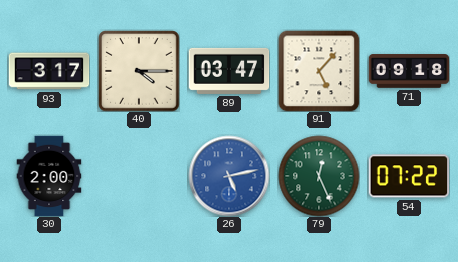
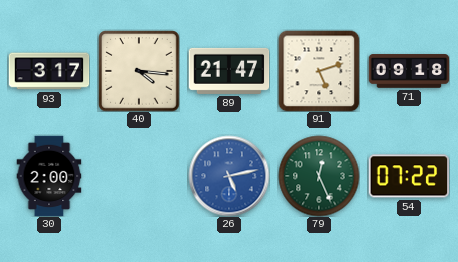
40: 4:15 -> 4:16
89: 03:47 -> 21:47
91: 5:07 -> 5:12
